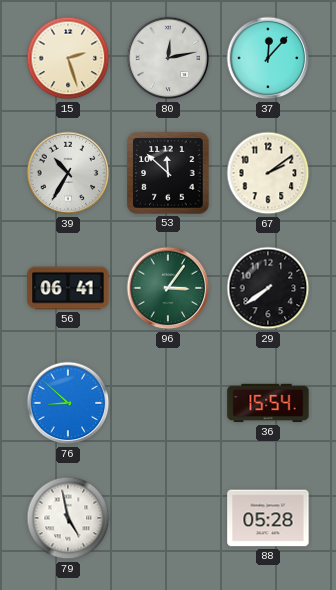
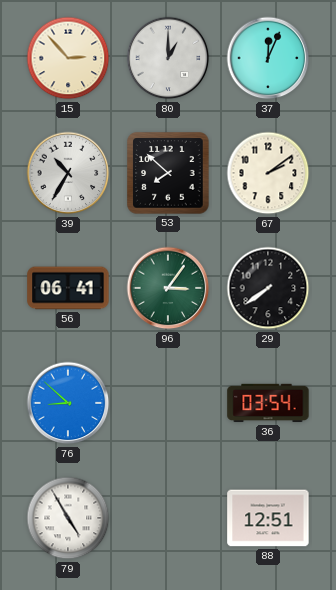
15: 2:27 -> 2:53
80: 12:13 -> 1:00
37: 12:07 -> 12:04
53: 11:52 -> 7:52
36: 15:54 -> 03:54
79: 4:58 -> 4:55
88: 05:28 -> 12:51
